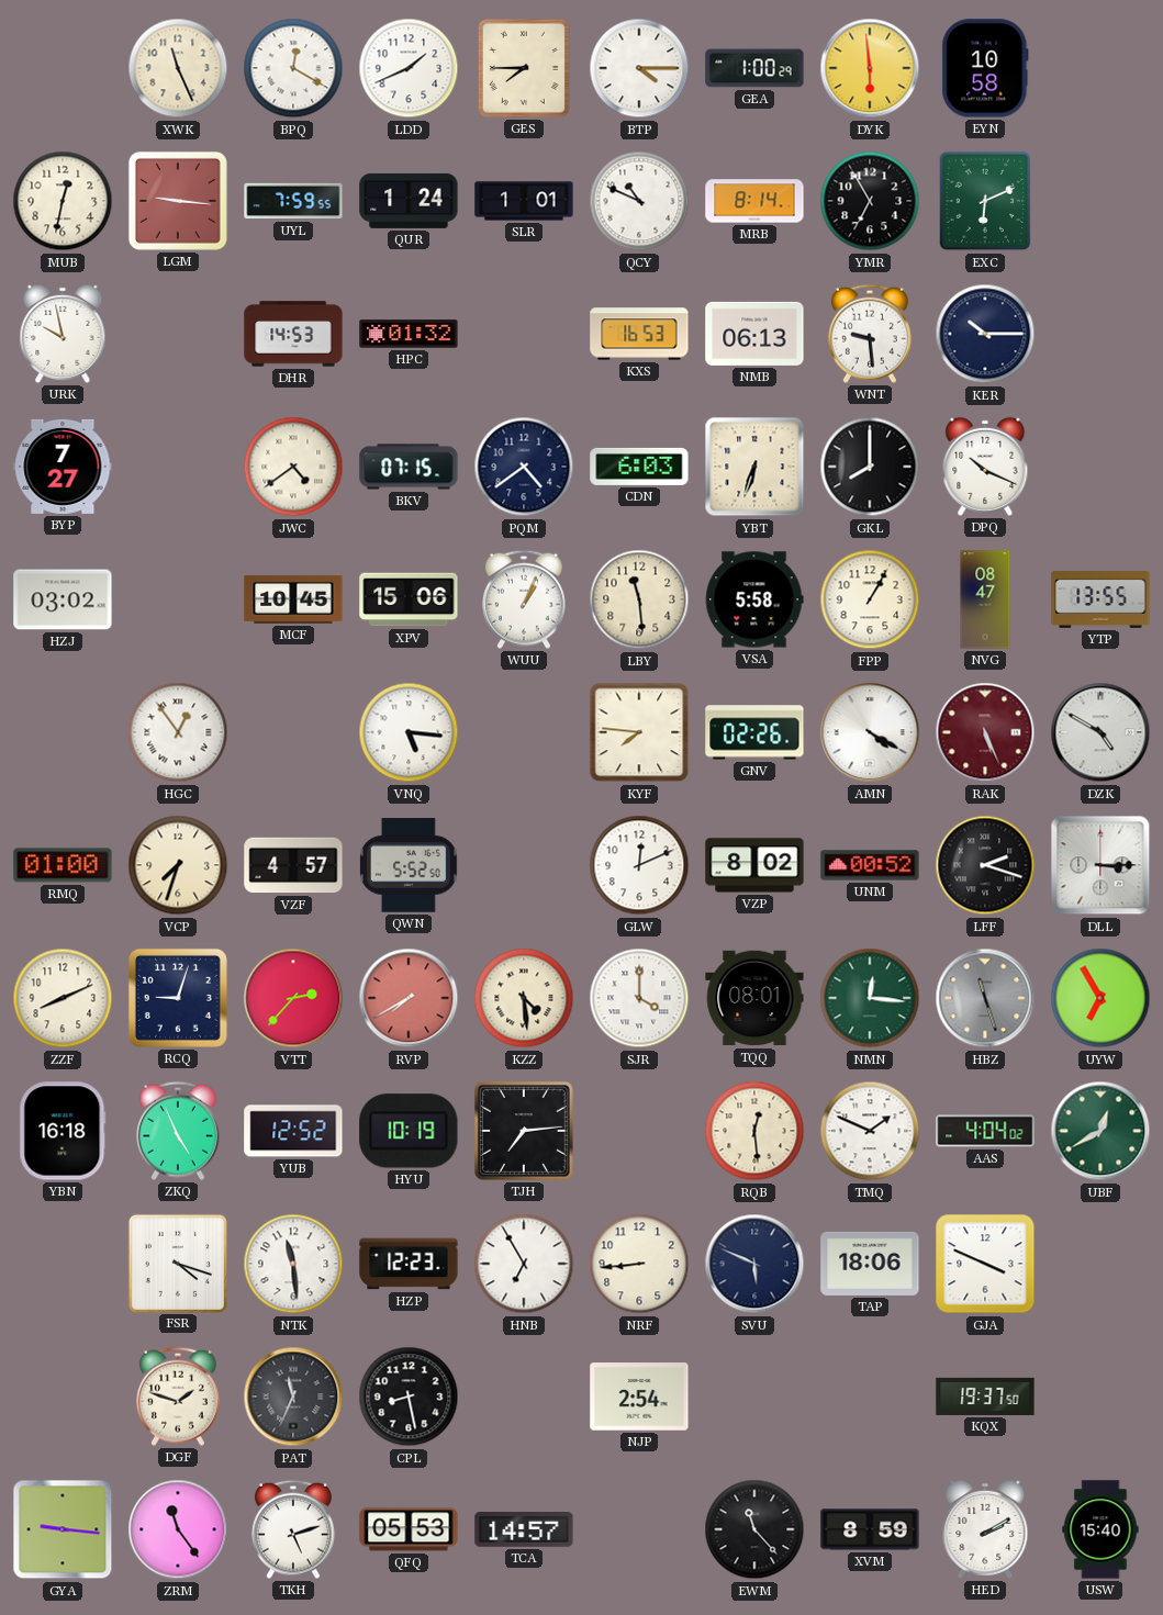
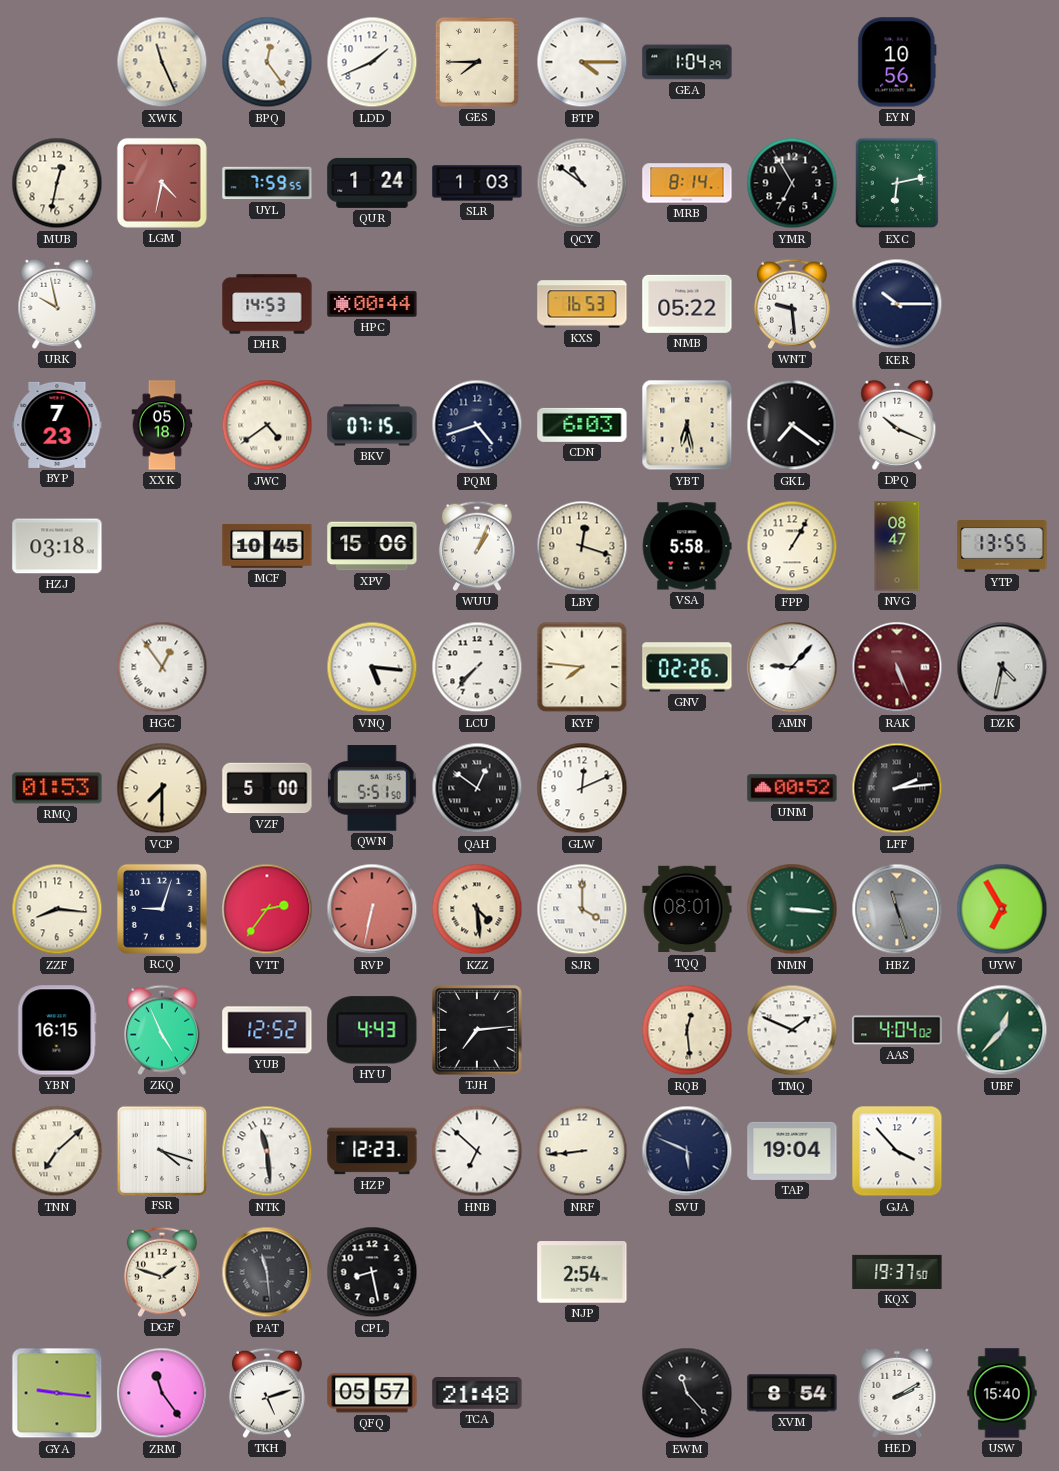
BPQ: 12:20 -> 12:24
GEA: 1:00 -> 1:04
DYK: 5:59 -> none
EYN: 10:58 -> 10:56
LGM: 9:16 -> 4:32
SLR: 1:01 -> 1:03
QCY: 10:49 -> 10:51
EXC: 6:11 -> 6:13
HPC: 01:32 -> 00:44
NMB: 06:13 -> 05:22
BYP: 7:27 -> 7:23
XXK: none -> 05:18
PQM: 4:39 -> 4:42
YBT: 6:33 -> 6:28
GKL: 8:00 -> 7:21
HZJ: 03:02 -> 03:18
LBY: 11:29 -> 12:18
LCU: none -> 7:37
AMN: 4:20 -> 9:07
DZK: 4:50 -> 4:32
RMQ: 01:00 -> 01:53
VCP: 7:33 -> 7:30
VZF: 4:57 -> 5:00
QWN: 5:52 -> 5:51
QAH: none -> 12:51
VZP: 8:02 -> none
LFF: 2:18 -> 2:14
DLL: 3:15 -> none
ZZF: 8:11 -> 8:16
VTT: 2:37 -> 2:36
RVP: 7:40 -> 6:32
NMN: 12:16 -> 3:16
YBN: 16:18 -> 16:15
HYU: 10:19 -> 4:43
UBF: 12:40 -> 12:37
TNN: none -> 7:08
HNB: 6:55 -> 6:52
TAP: 18:06 -> 19:04
GJA: 3:49 -> 3:53
PAT: 11:34 -> 11:29
QFQ: 05:53 -> 05:57
TCA: 14:57 -> 21:48
XVM: 8:59 -> 8:54
